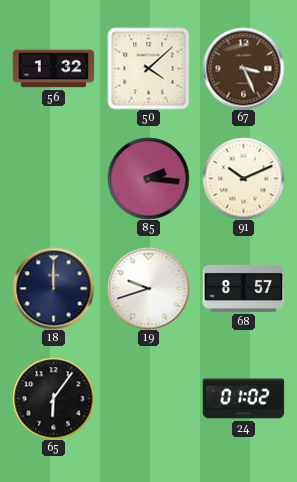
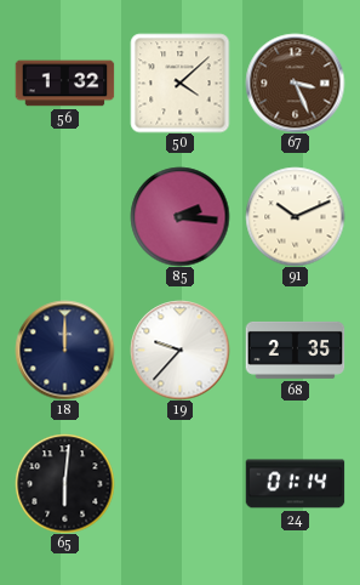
19: 9:42 -> 9:37
68: 8:57 -> 2:35
65: 6:06 -> 6:01
24: 01:02 -> 01:14
